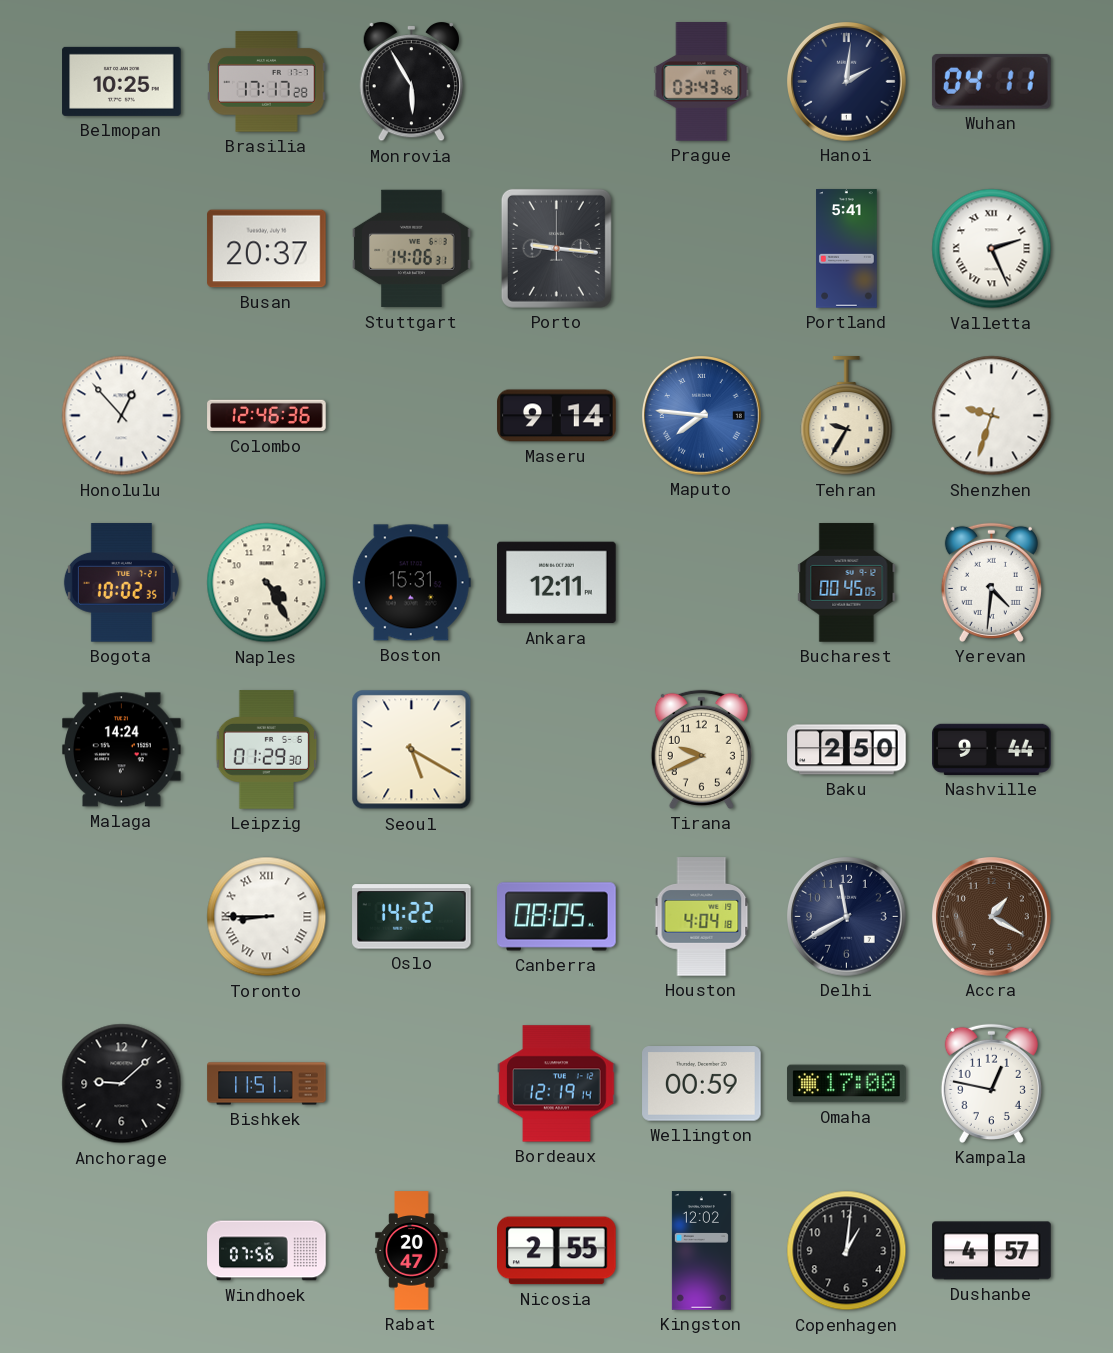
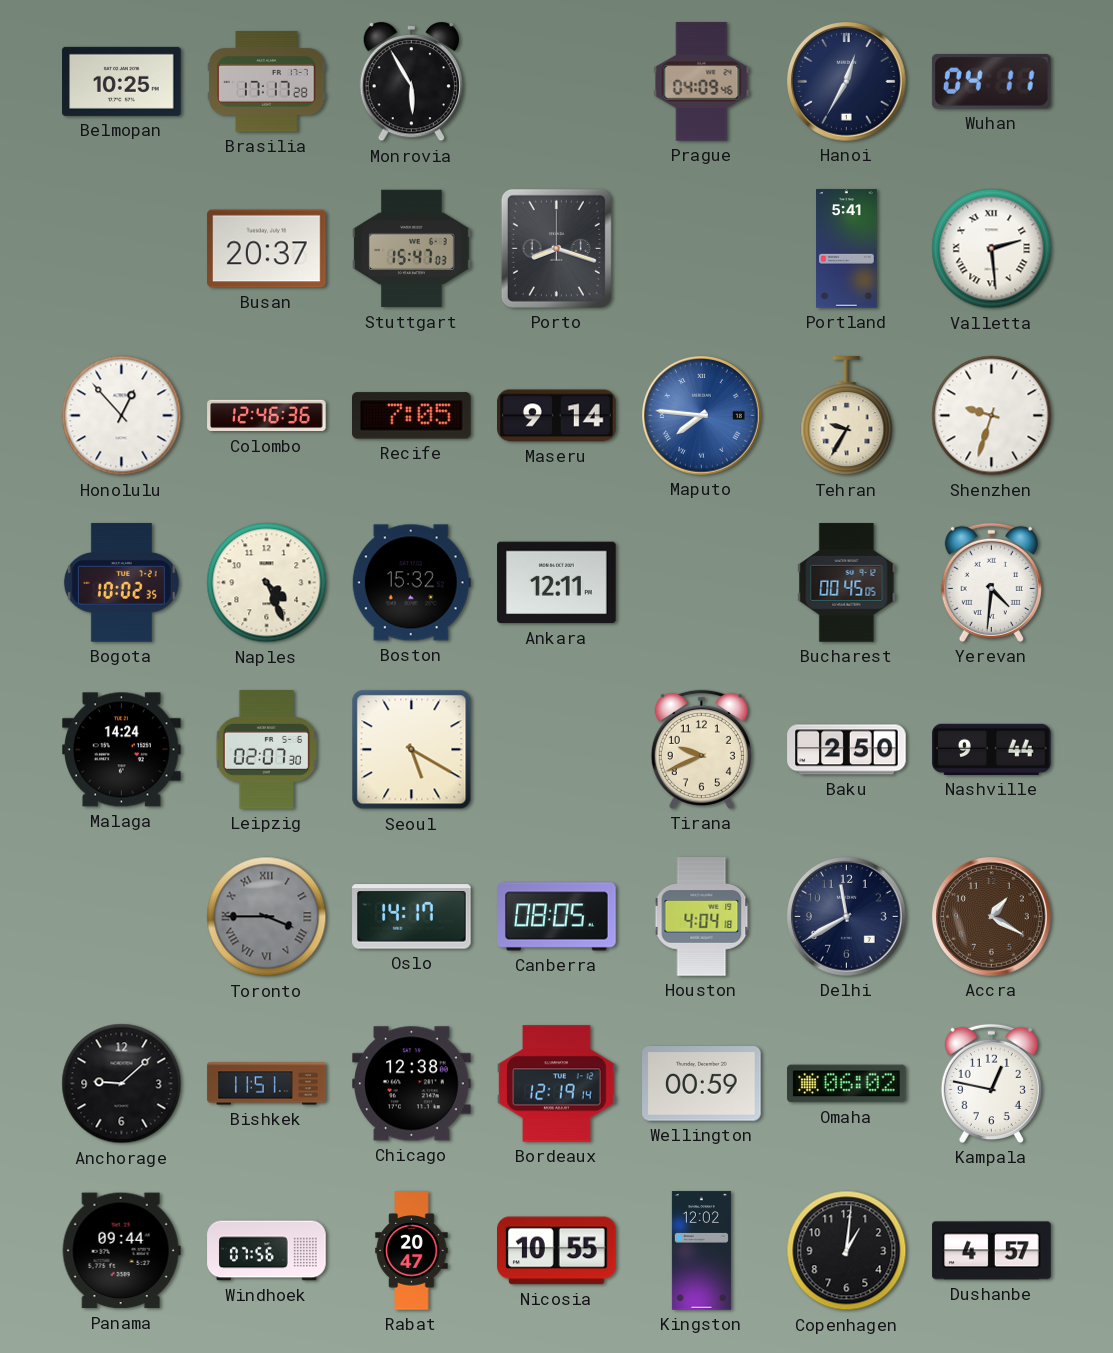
Prague: 03:43 -> 04:09
Hanoi: 2:01 -> 12:35
Stuttgart: 14:06 -> 15:47
Porto: 9:16 -> 8:18
Valletta: 2:26 -> 2:29
Recife: none -> 7:05
Naples: 4:25 -> 4:26
Boston: 15:31 -> 15:32
Leipzig: 01:29 -> 02:07
Toronto: 8:45 -> 3:45
Toronto dial: white -> grey
Oslo: 14:22 -> 14:17
Chicago: none -> 12:38
Omaha: 17:00 -> 06:02
Panama: none -> 09:44
Nicosia: 2:55 -> 10:55
